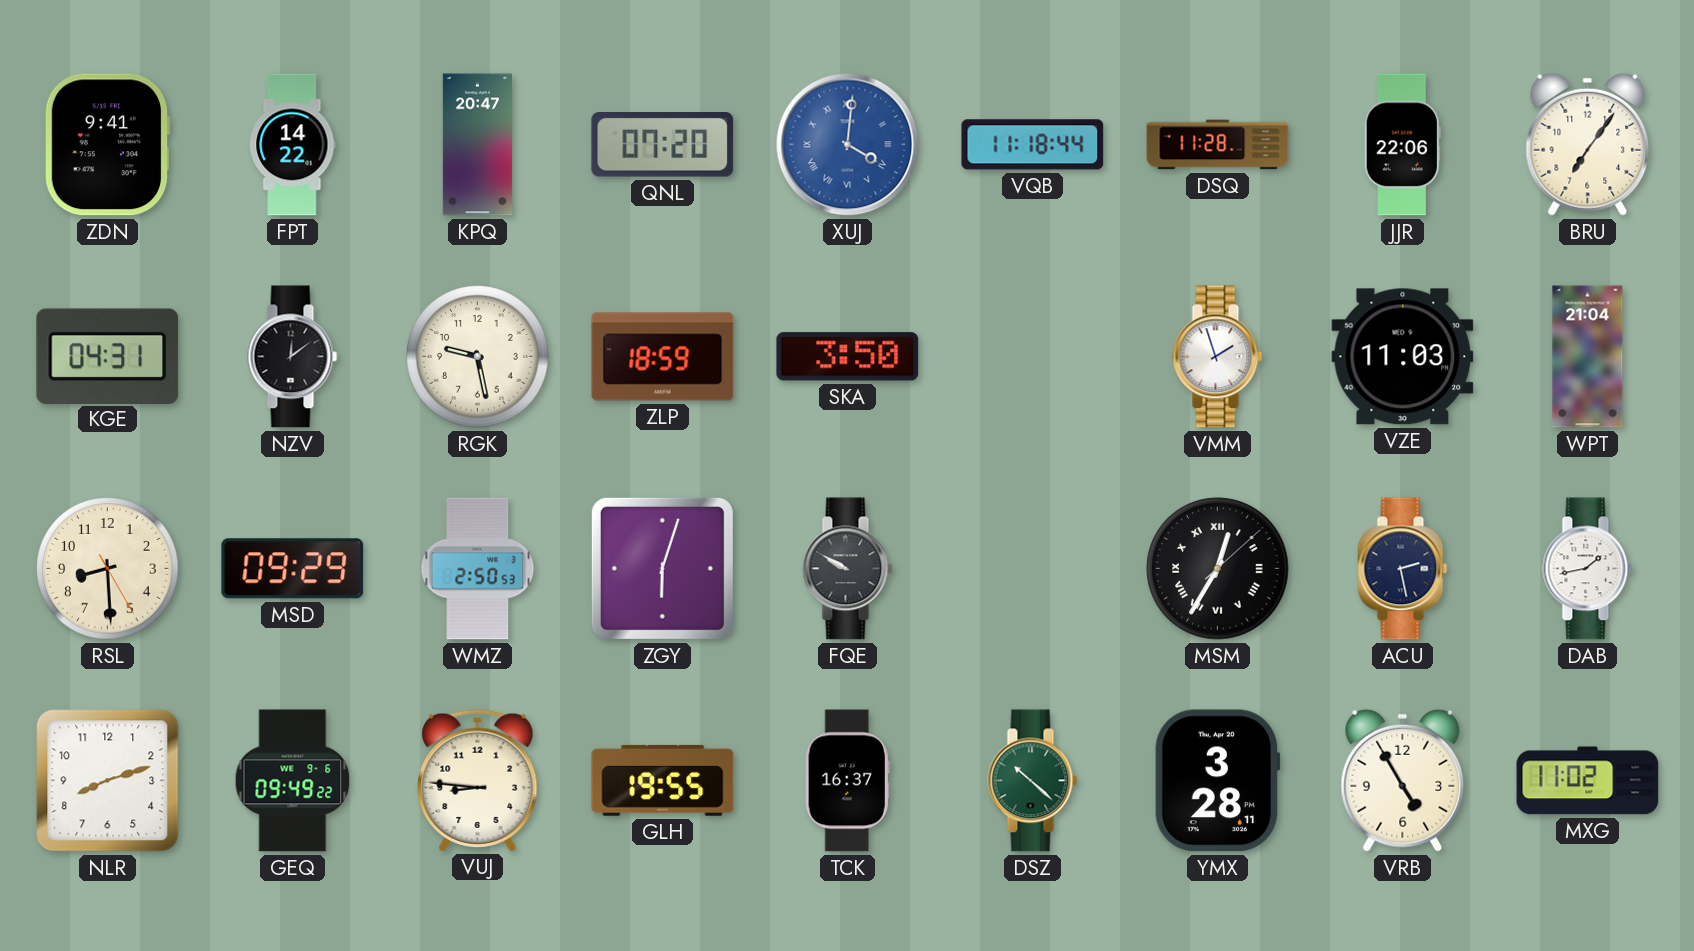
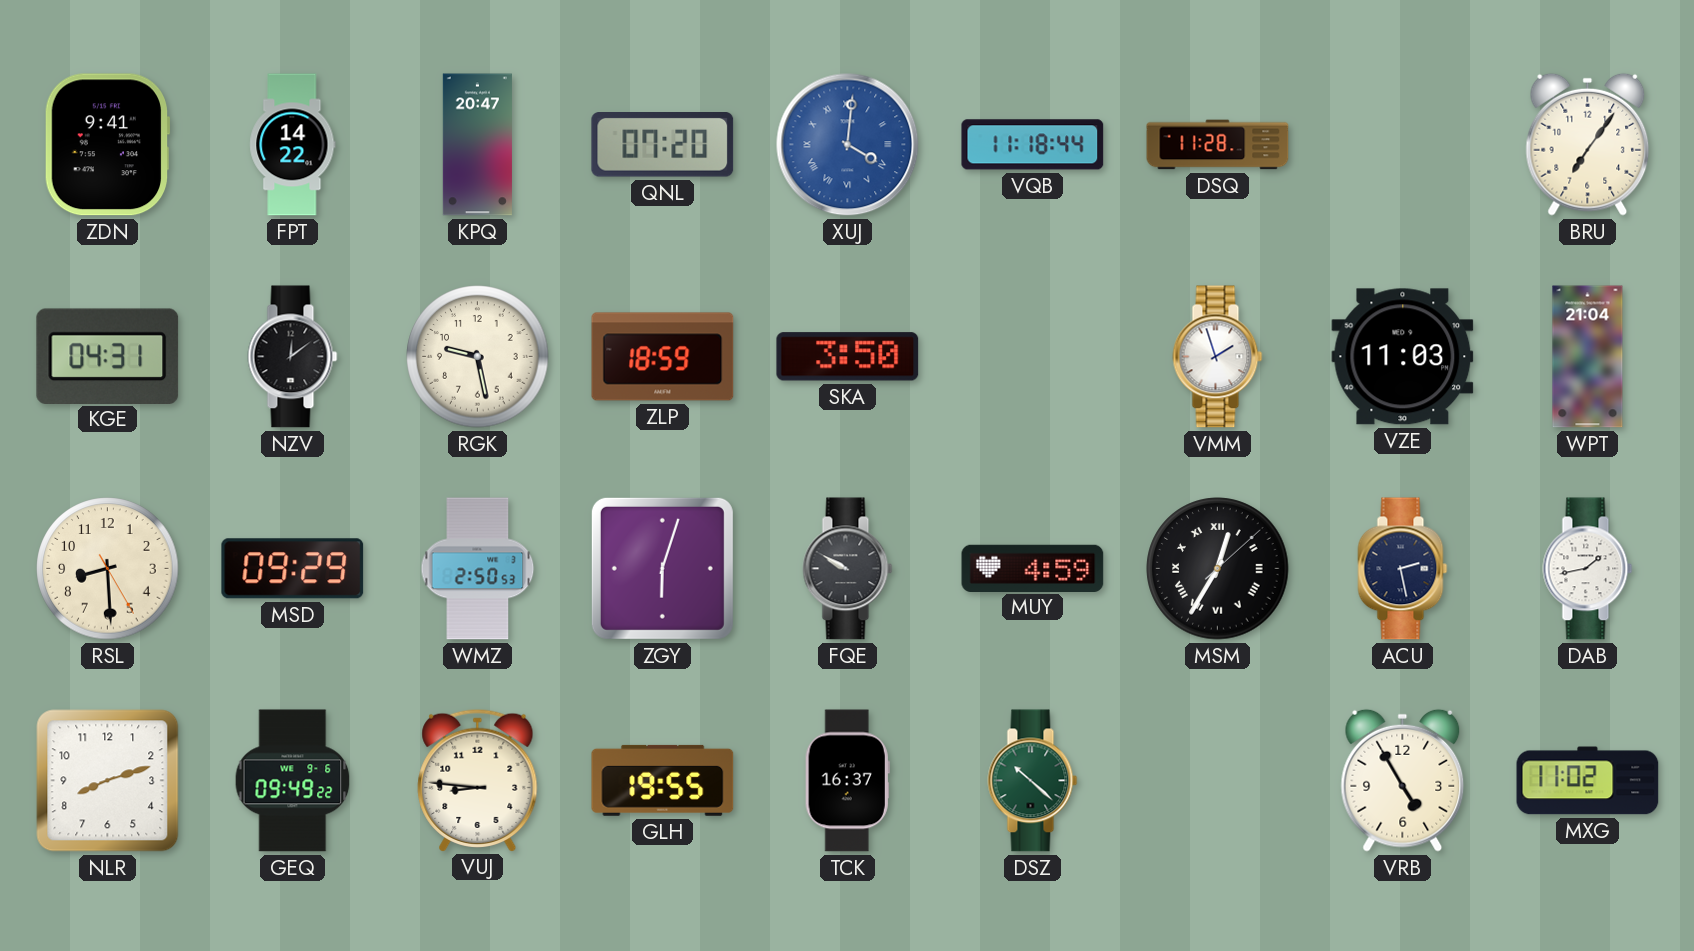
JJR: 22:06 -> none
MUY: none -> 4:59
YMX: 3:28 -> none
